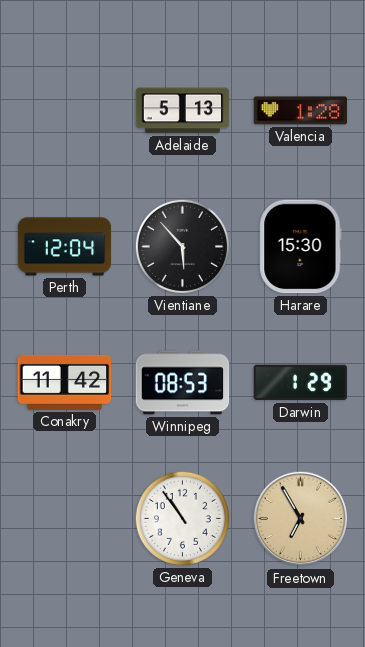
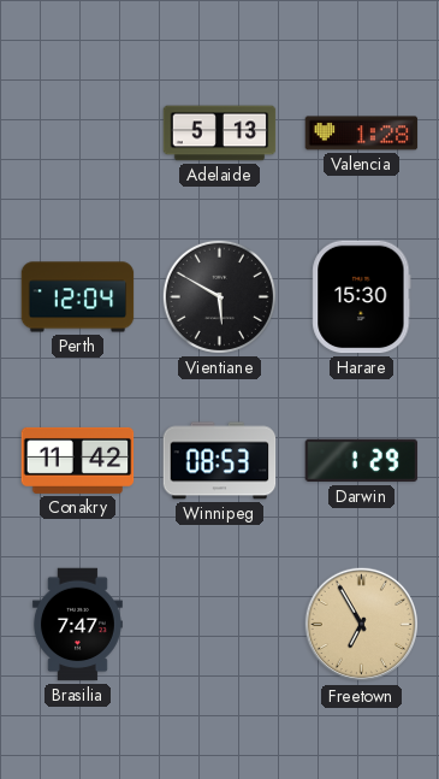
Vientiane: 5:53 -> 5:50
Brasilia: none -> 7:47
Geneva: 10:54 -> none
